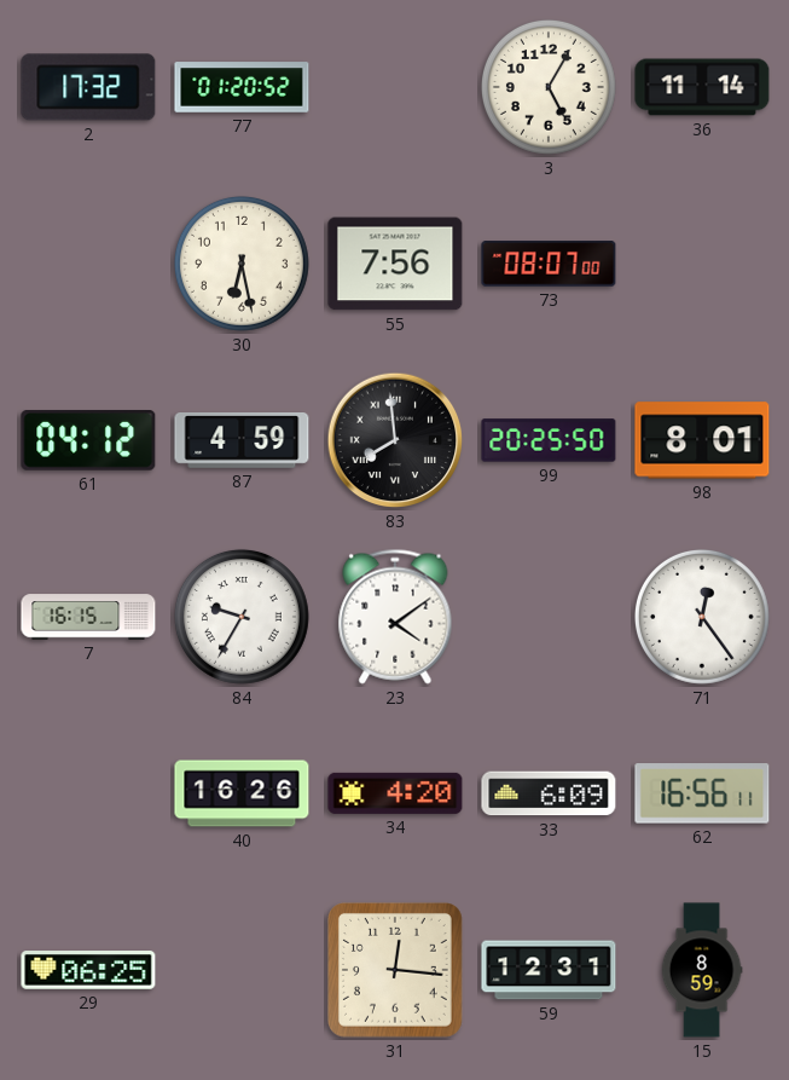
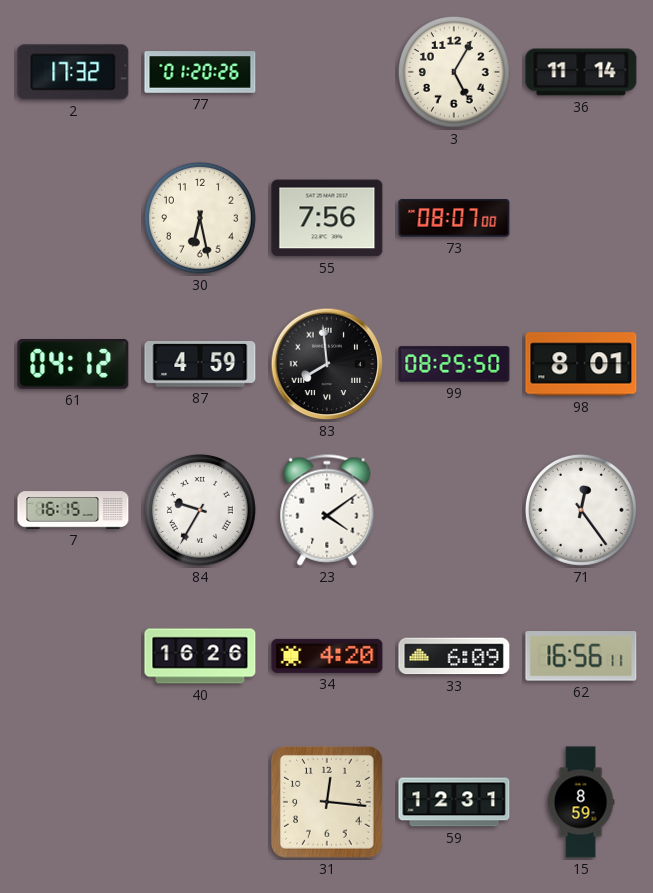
77: 01:20:52 -> 01:20:26
99: 20:25 -> 08:25
29: 06:25 -> none
